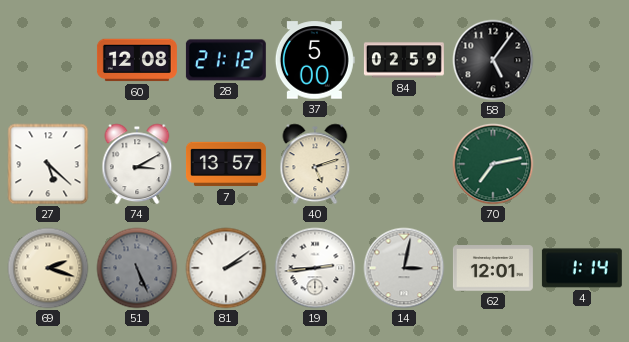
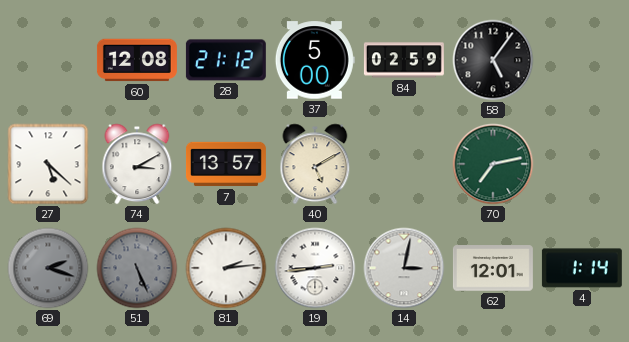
40: 5:12 -> 5:10
69 dial: cream -> grey
81: 2:09 -> 2:14
